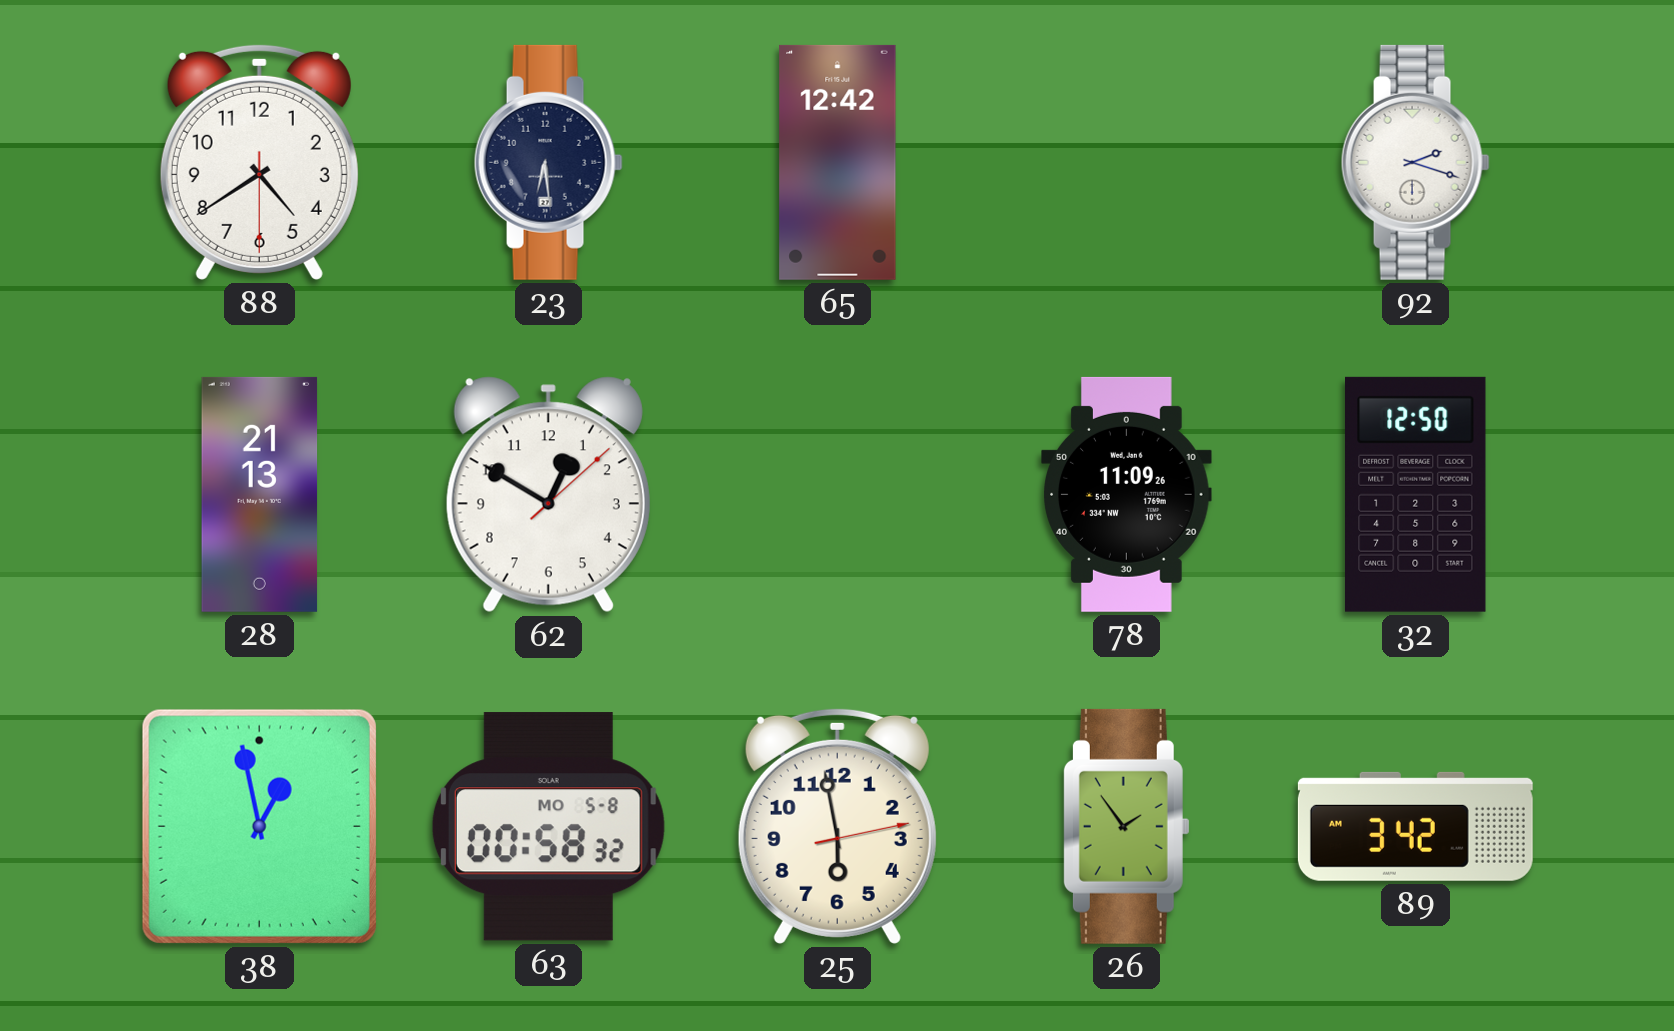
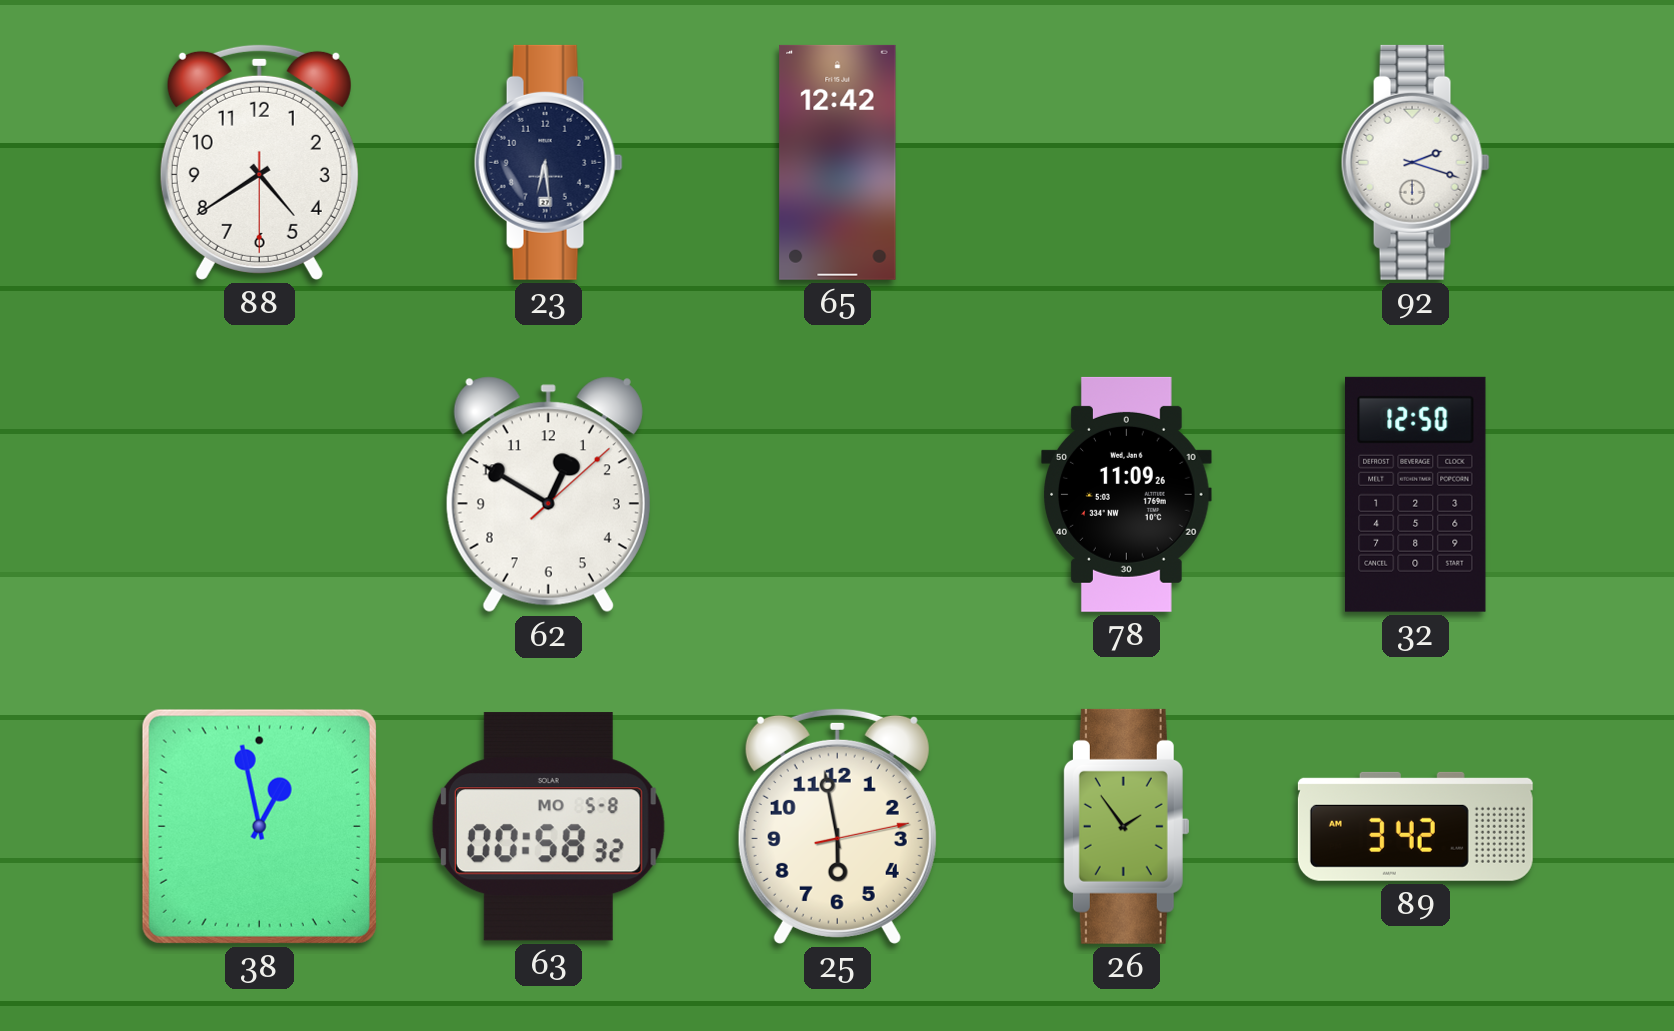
28: 21:13 -> none
